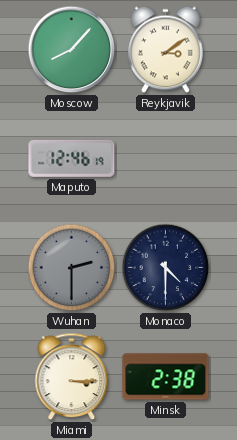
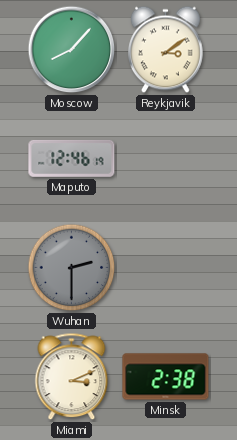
Monaco: 4:30 -> none
Miami: 3:15 -> 3:11
